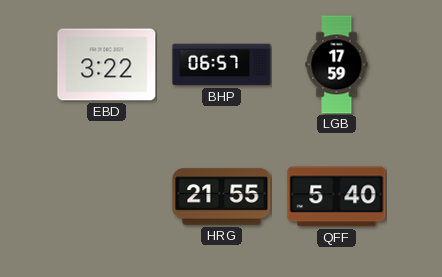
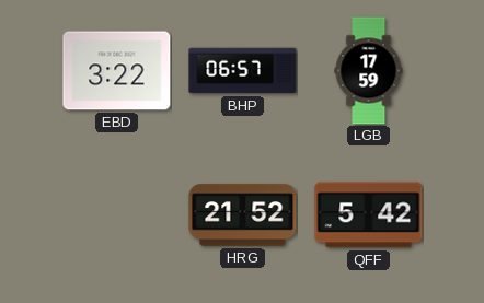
HRG: 21:55 -> 21:52
QFF: 5:40 -> 5:42
